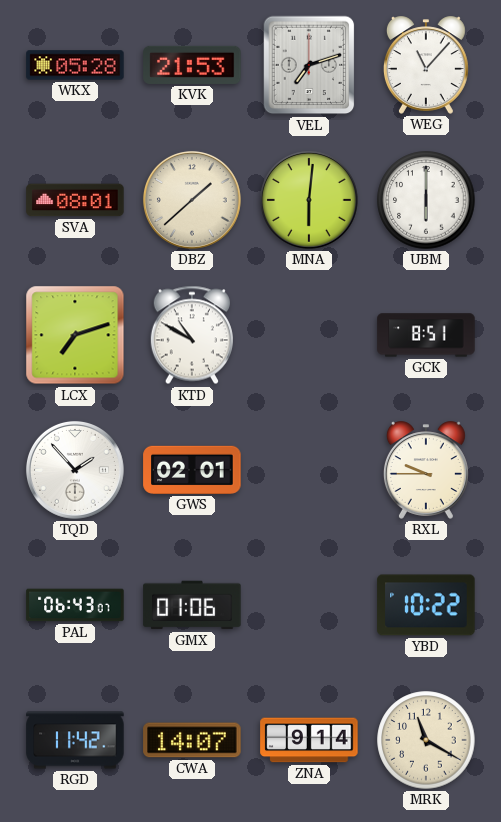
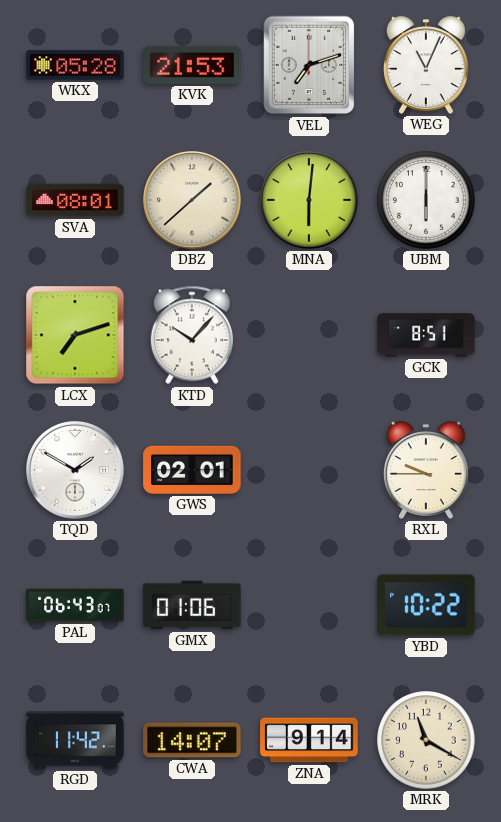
WEG: 11:07 -> 11:04
KTD: 10:50 -> 10:07
TQD: 1:53 -> 1:50
